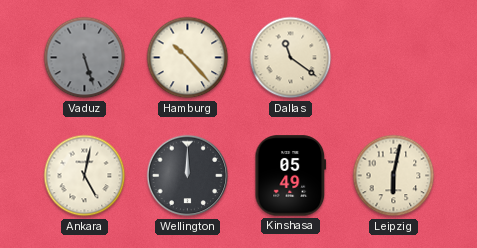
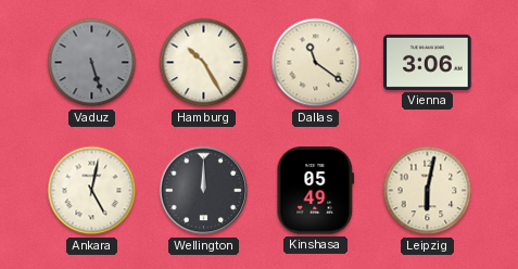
Hamburg: 10:23 -> 10:25
Vienna: none -> 3:06
